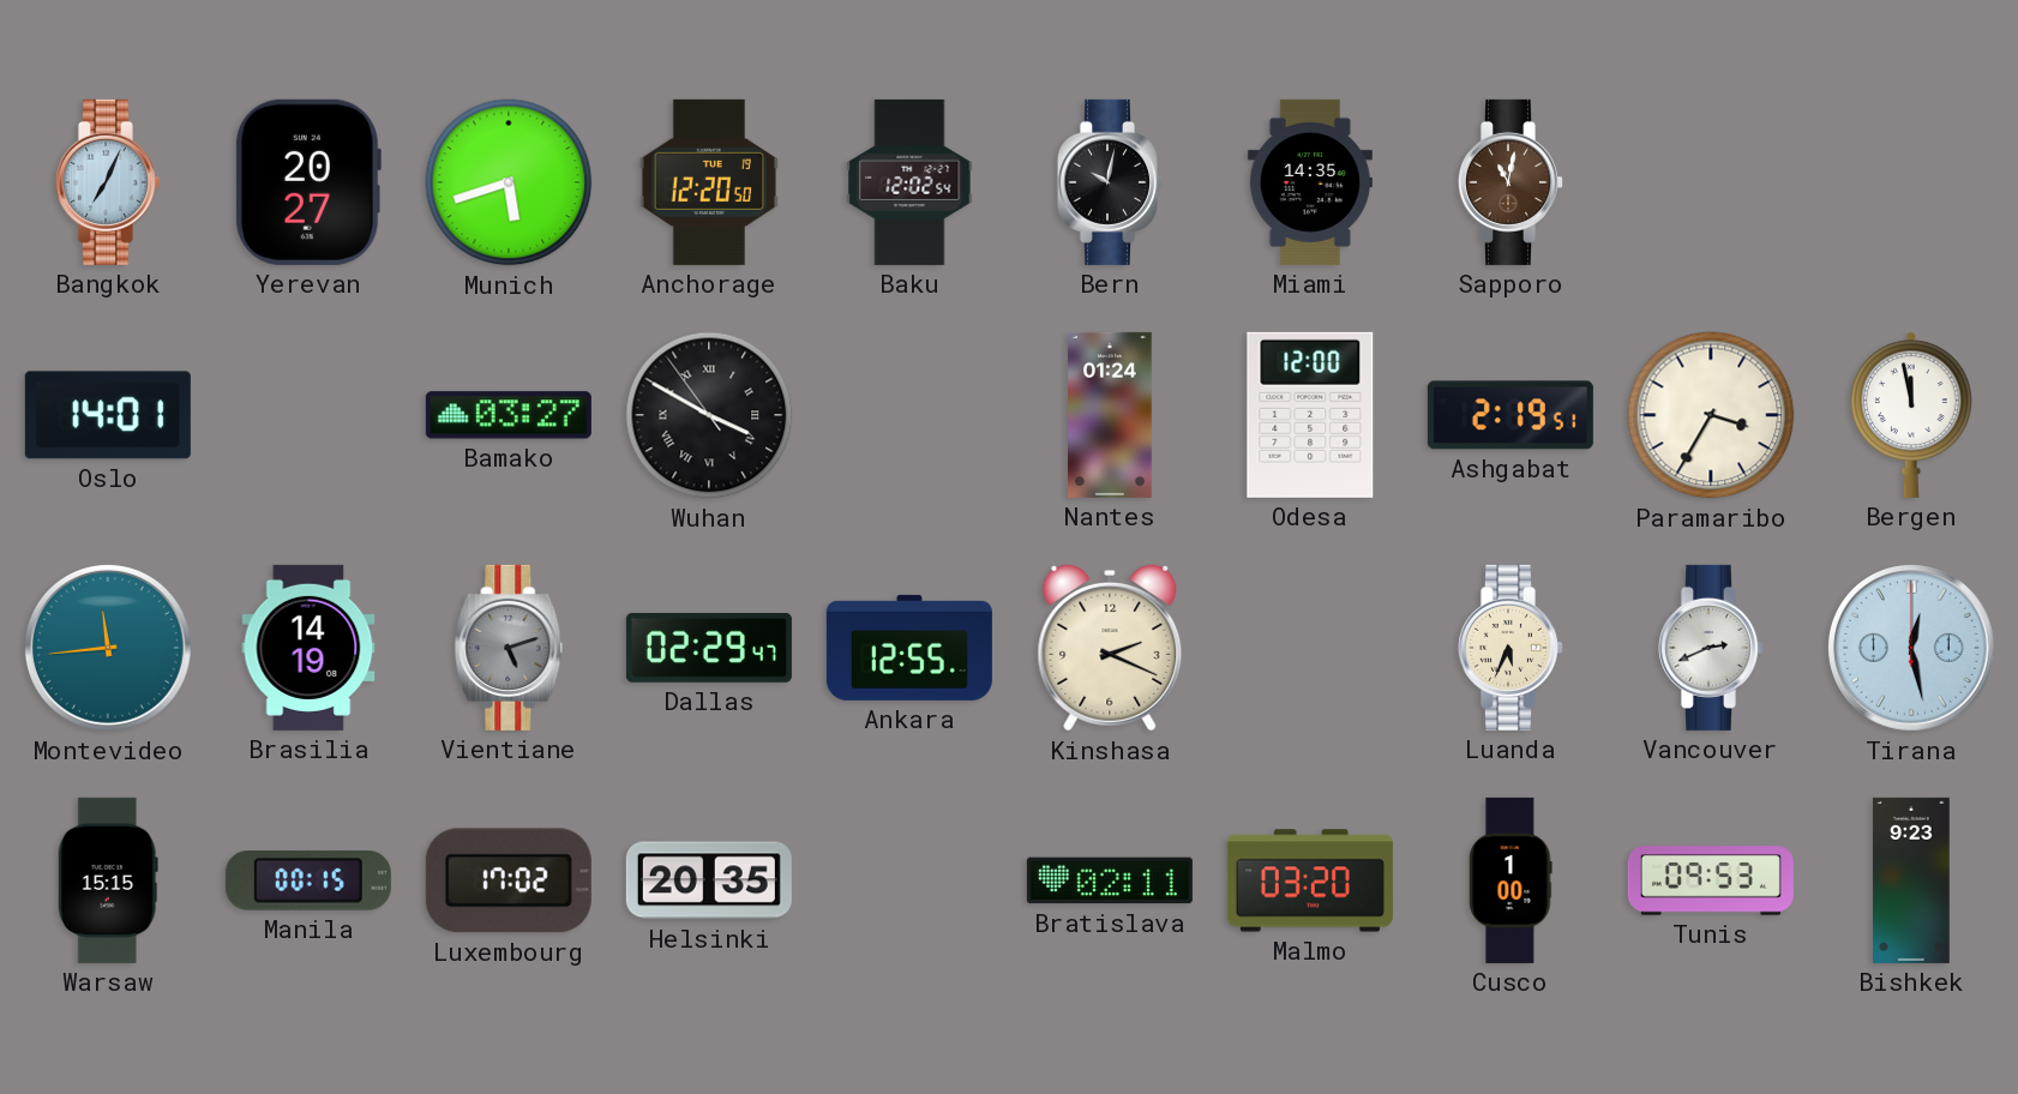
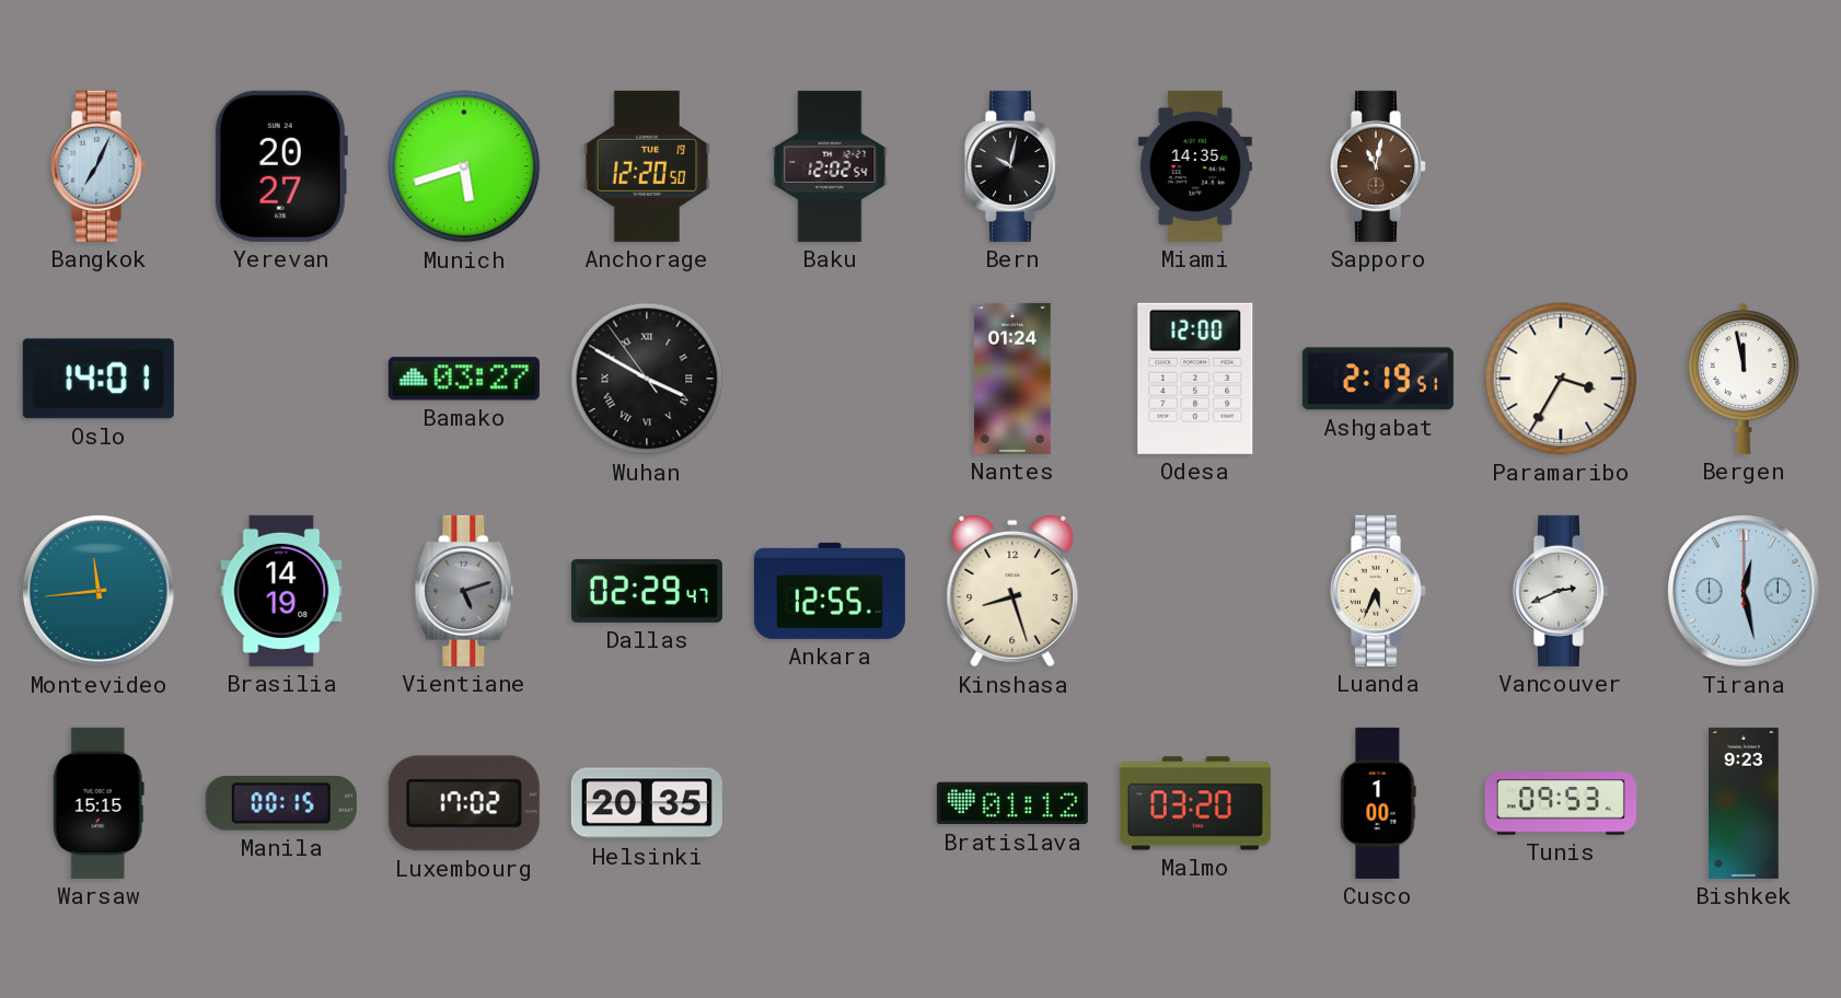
Kinshasa: 2:19 -> 8:27
Bratislava: 02:11 -> 01:12
